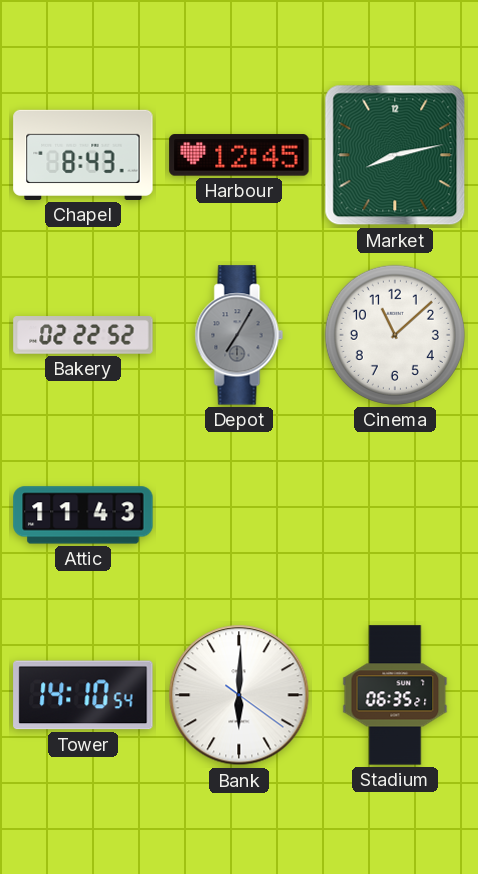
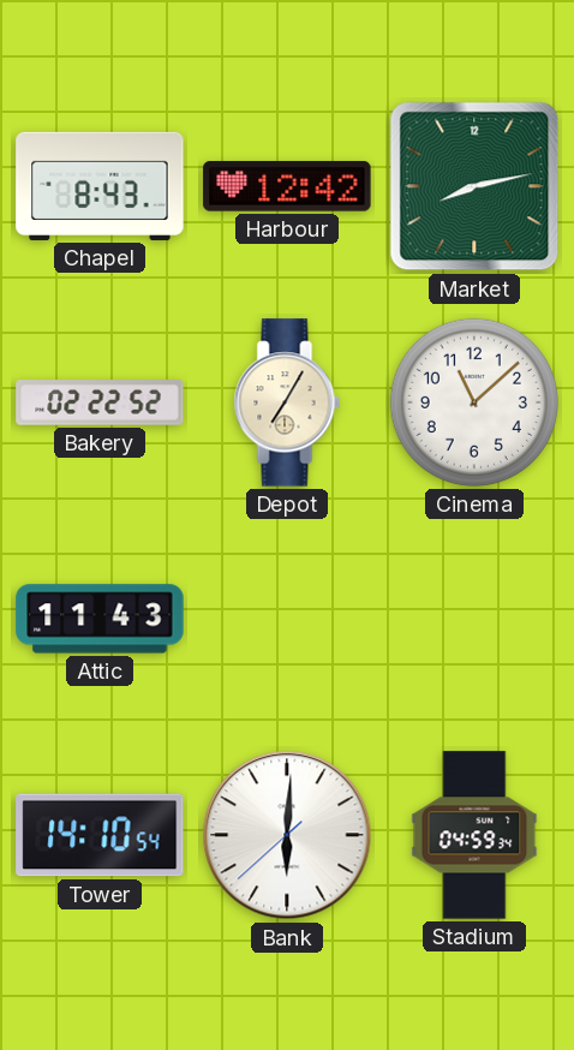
Harbour: 12:45 -> 12:42
Depot dial: grey -> cream
Bank: 6:00:21 -> 6:00:38
Stadium: 06:35 -> 04:59
